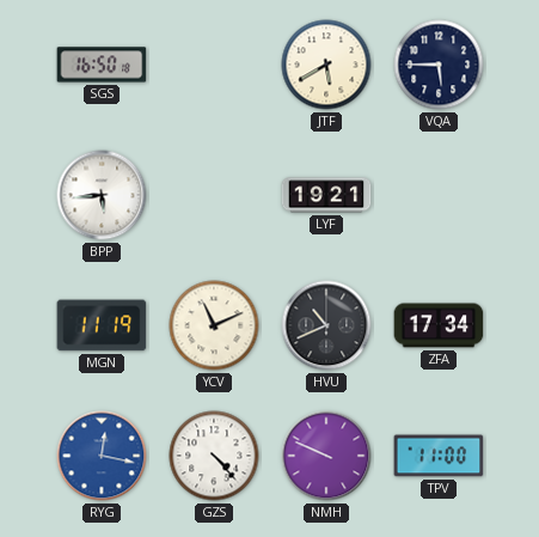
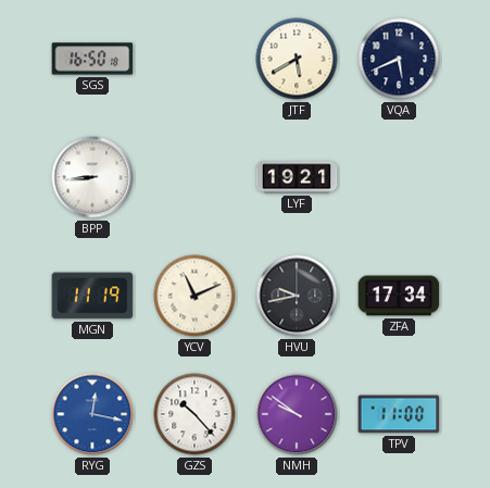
VQA: 5:45 -> 5:41
BPP: 5:44 -> 8:44
HVU: 10:41 -> 9:43
GZS: 4:23 -> 10:23
NMH: 9:49 -> 9:51
